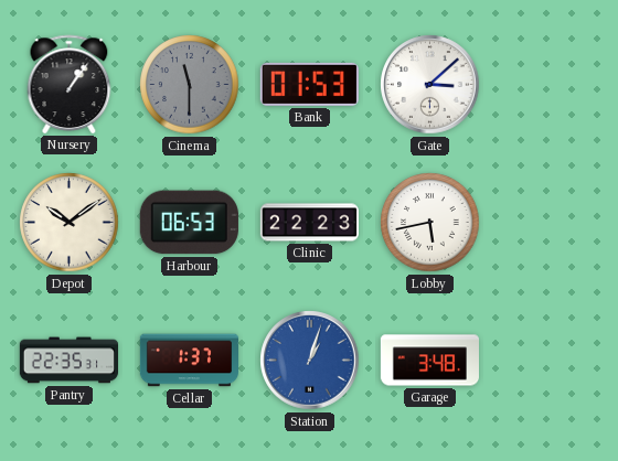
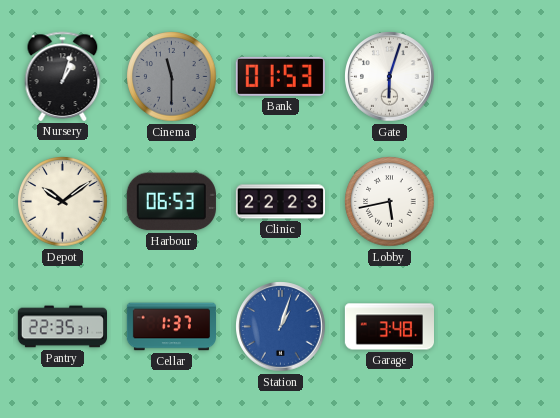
Nursery: 1:06 -> 1:03
Gate: 3:08 -> 6:03
